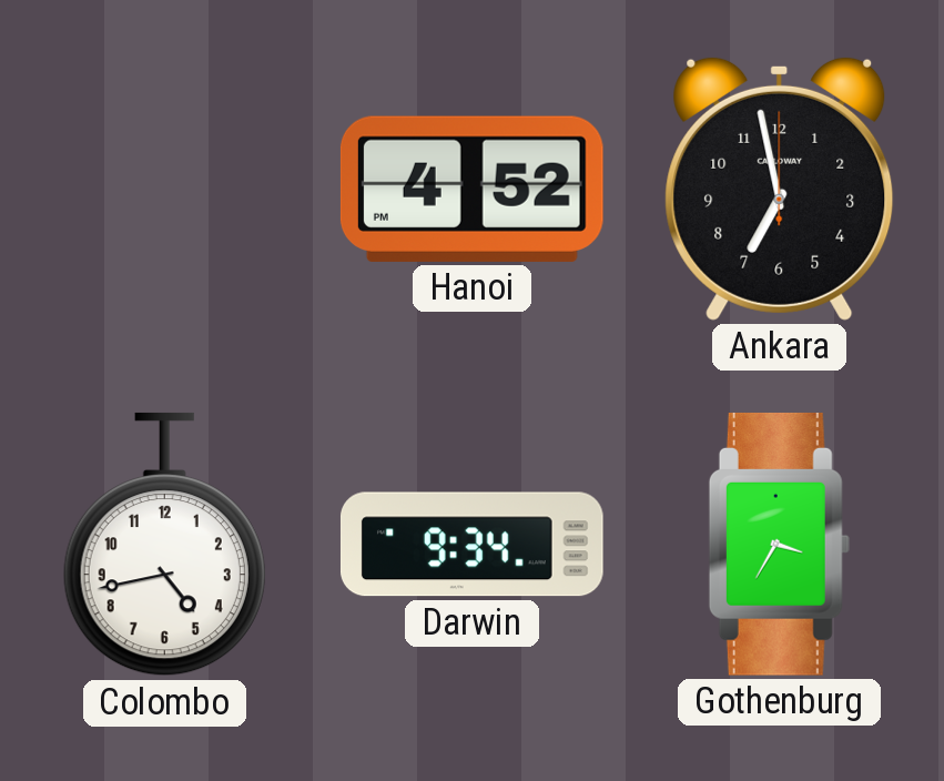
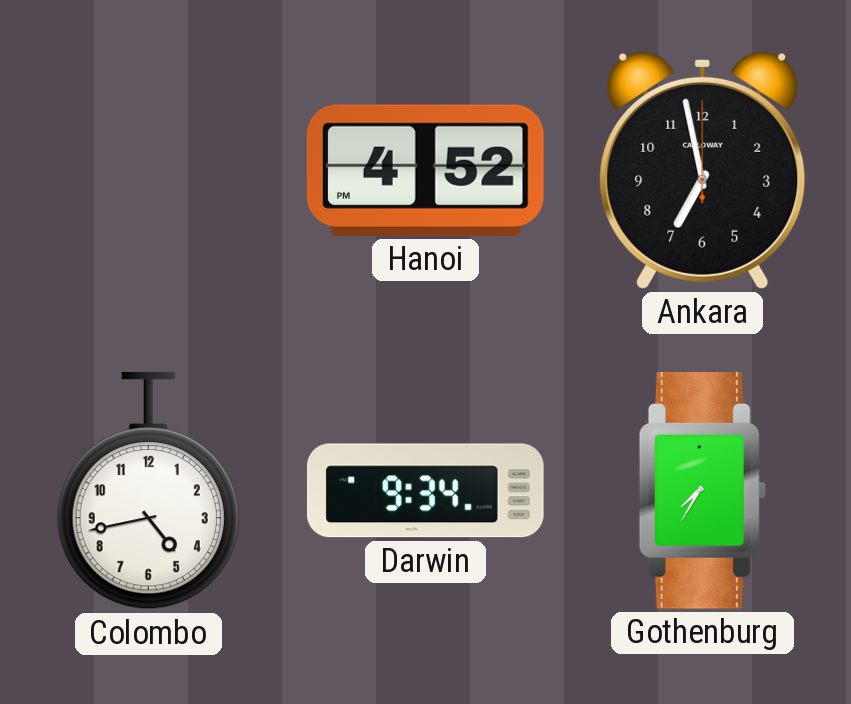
Gothenburg: 3:35 -> 7:35
